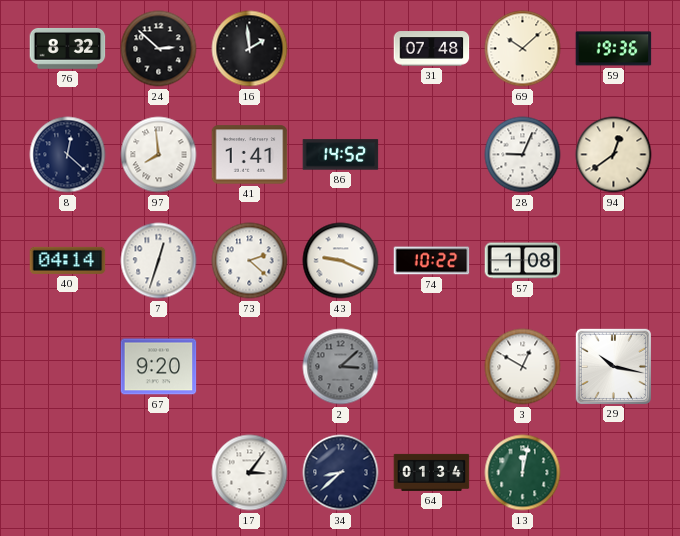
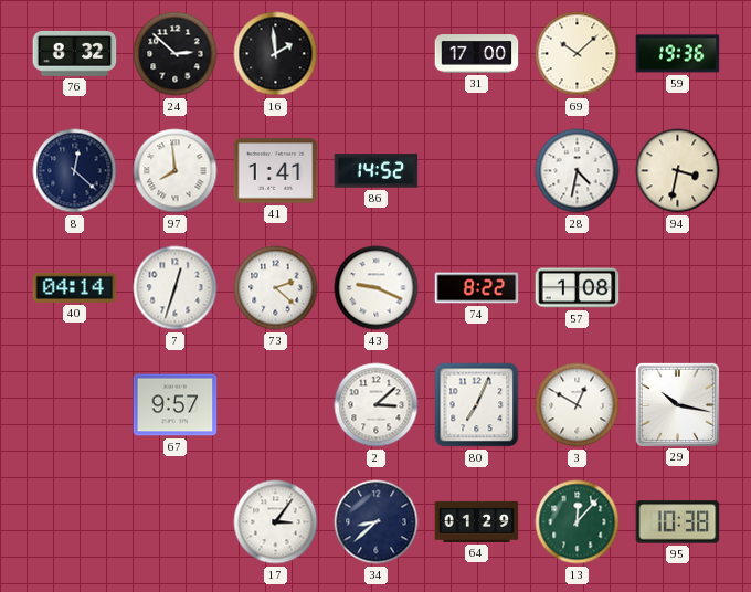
31: 07:48 -> 17:00
28: 9:04 -> 4:32
94: 12:39 -> 3:32
74: 10:22 -> 8:22
67: 9:20 -> 9:57
2 dial: grey -> white
80: none -> 7:04
64: 01:34 -> 01:29
13: 12:02 -> 12:07
95: none -> 10:38
